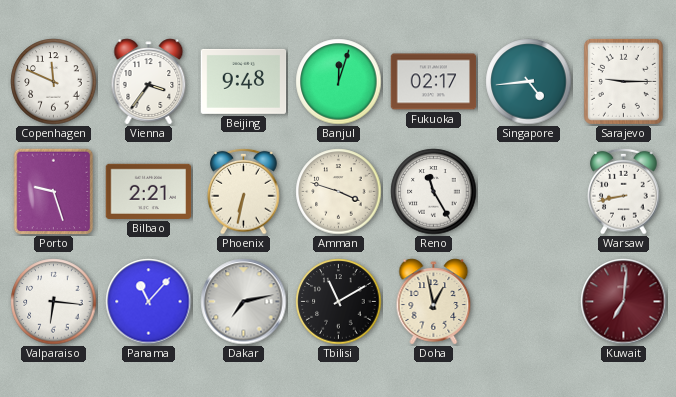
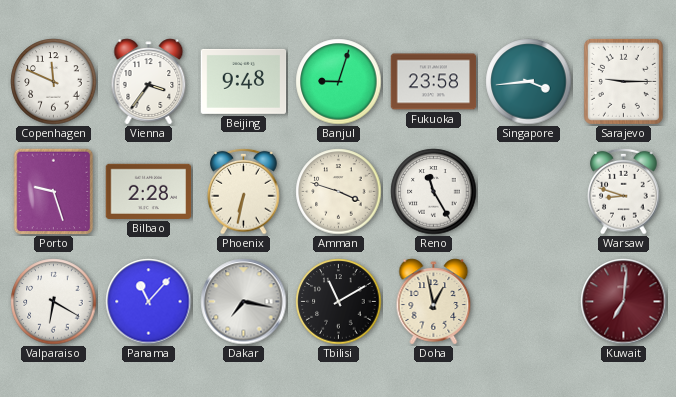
Banjul: 12:03 -> 9:03
Fukuoka: 02:17 -> 23:58
Singapore: 4:44 -> 3:44
Bilbao: 2:21 -> 2:28
Warsaw: 8:43 -> 8:48
Valparaiso: 6:16 -> 6:20
Dakar: 7:13 -> 7:17
